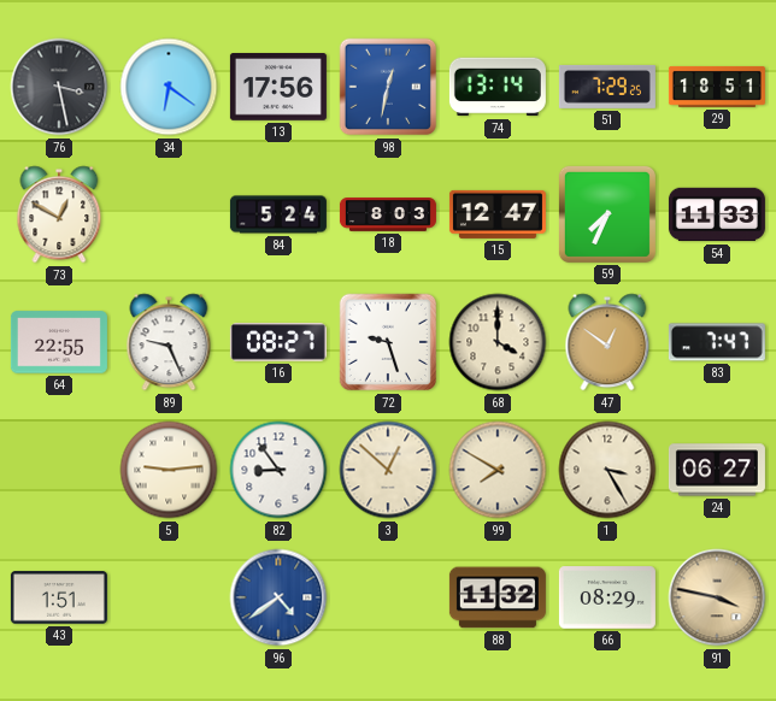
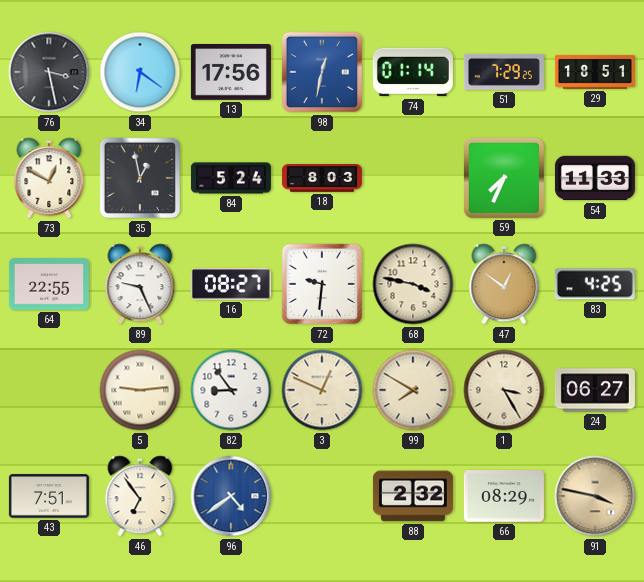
74: 13:14 -> 01:14
35: none -> 12:58
15: 12:47 -> none
72: 9:27 -> 9:31
68: 4:00 -> 3:47
83: 7:47 -> 4:25
3: 12:52 -> 12:49
43: 1:51 -> 7:51
46: none -> 6:54
88: 11:32 -> 2:32
